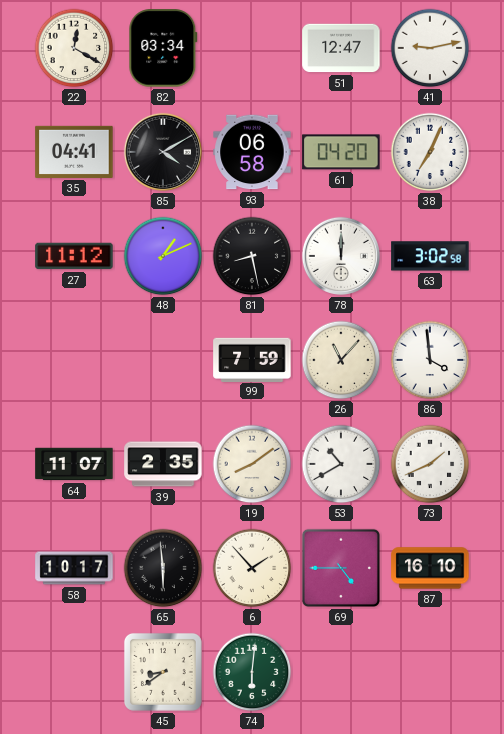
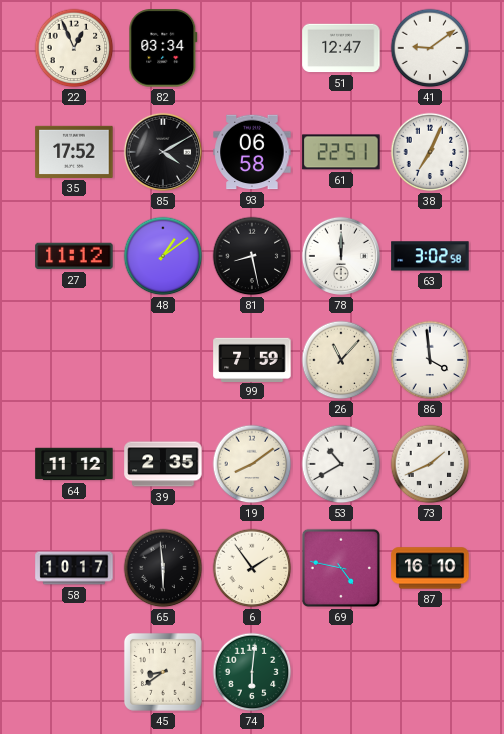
22: 12:20 -> 12:56
41: 9:13 -> 9:09
35: 04:41 -> 17:52
61: 04:20 -> 22:51
48: 1:11 -> 1:09
64: 11:07 -> 11:12
6: 1:53 -> 1:54
69: 4:45 -> 4:47
